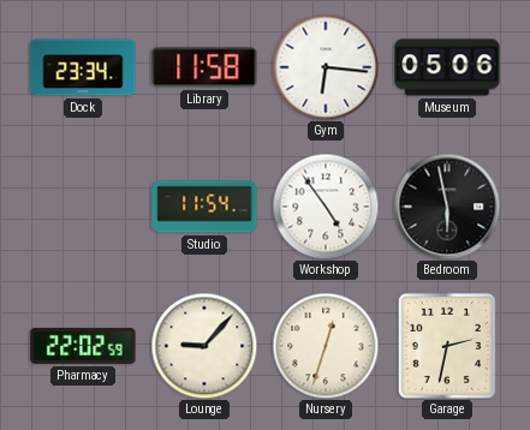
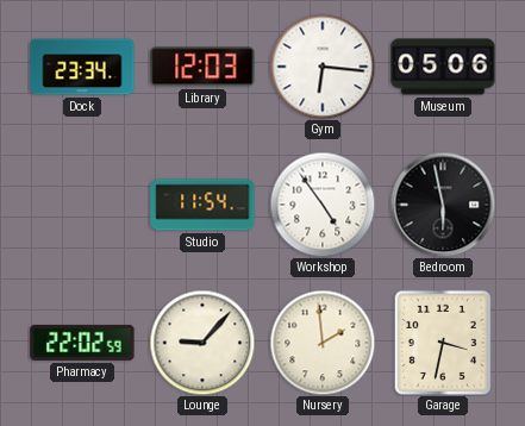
Library: 11:58 -> 12:03
Nursery: 12:33 -> 1:59
Garage: 2:32 -> 3:32
